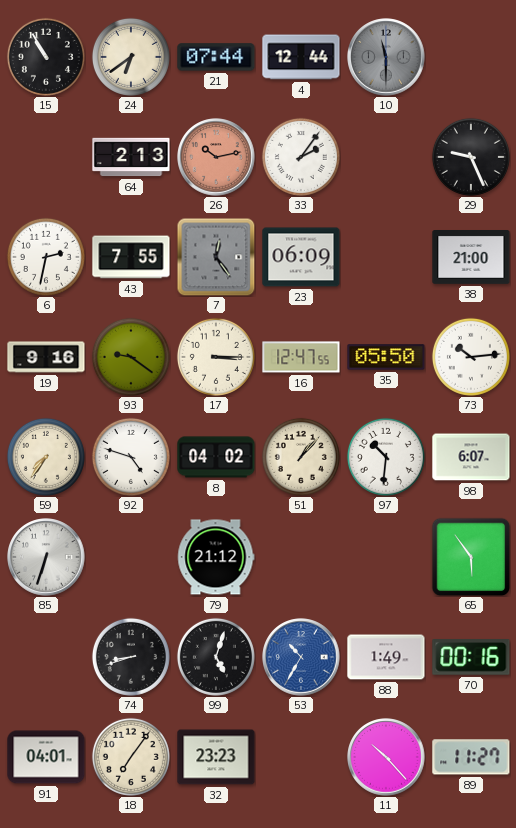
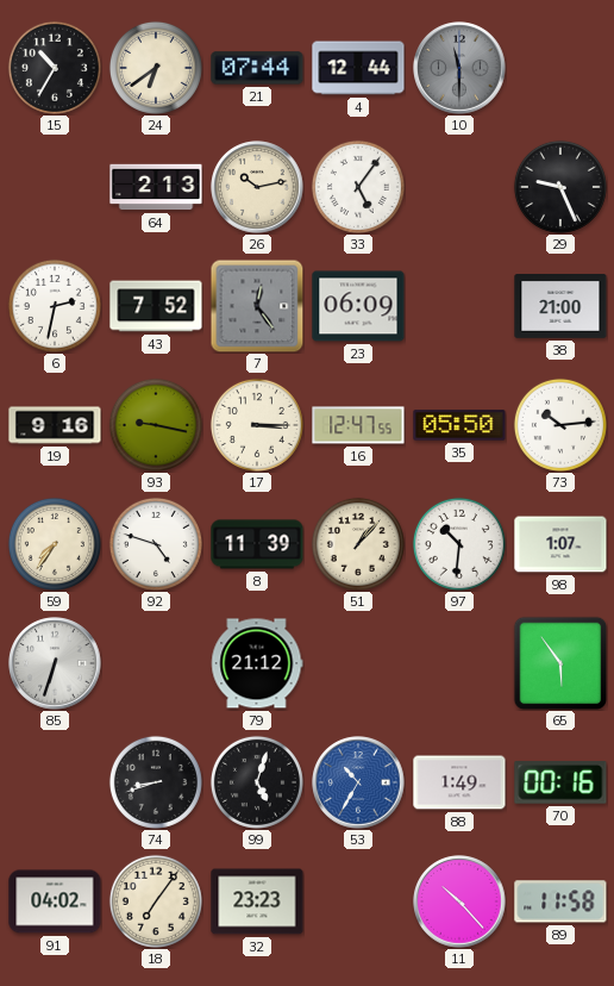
15: 10:55 -> 10:35
26 dial: salmon -> cream
33: 2:06 -> 5:06
43: 7:55 -> 7:52
93: 9:21 -> 9:17
8: 04:02 -> 11:39
98: 6:07 -> 1:07
91: 04:01 -> 04:02
89: 11:27 -> 11:58
